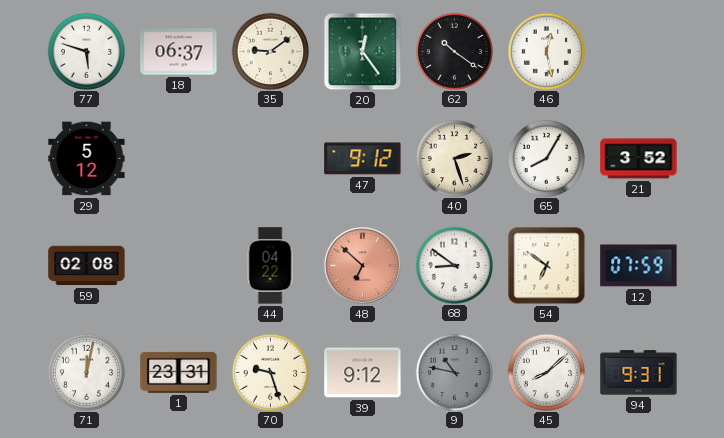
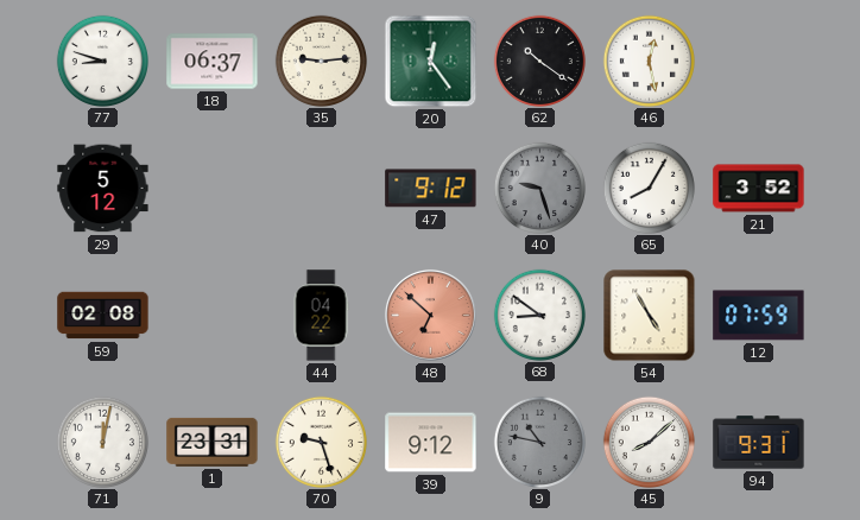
77: 5:48 -> 8:48
35: 9:09 -> 9:14
40: 2:27 -> 9:27
40 dial: cream -> grey
54: 6:51 -> 4:55
